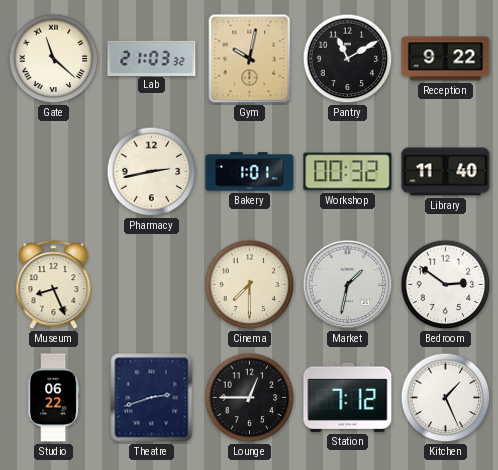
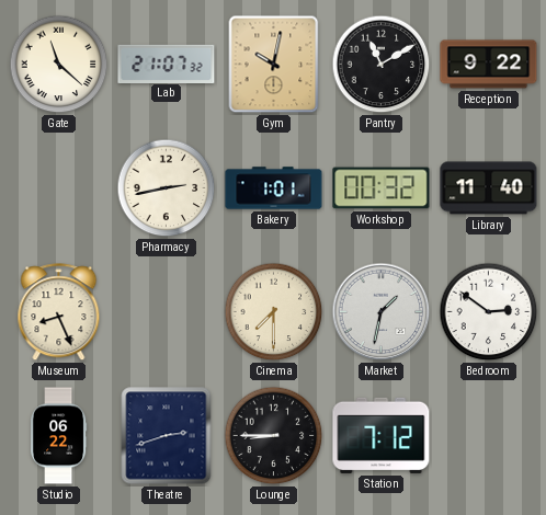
Lab: 21:03 -> 21:07
Lounge: 12:45 -> 8:45
Kitchen: 1:26 -> none
